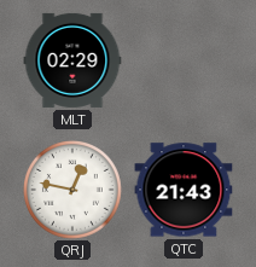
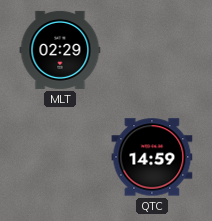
QRJ: 12:47 -> none
QTC: 21:43 -> 14:59
